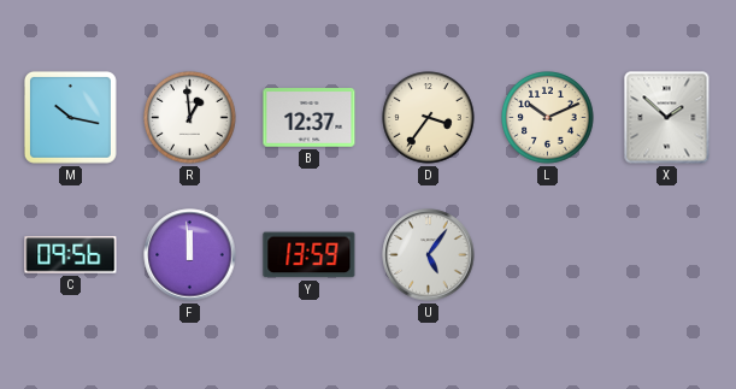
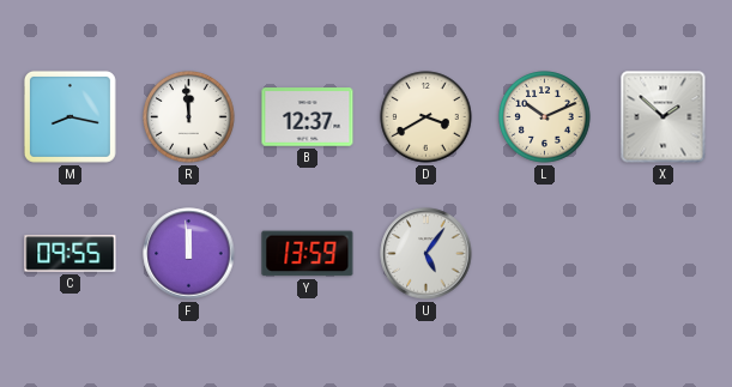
M: 10:17 -> 8:17
R: 12:59 -> 11:59
D: 3:36 -> 3:40
C: 09:56 -> 09:55
